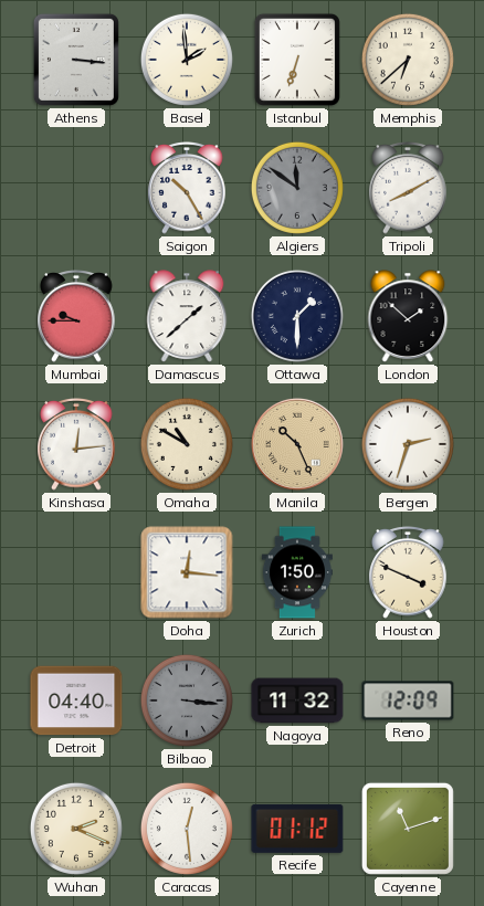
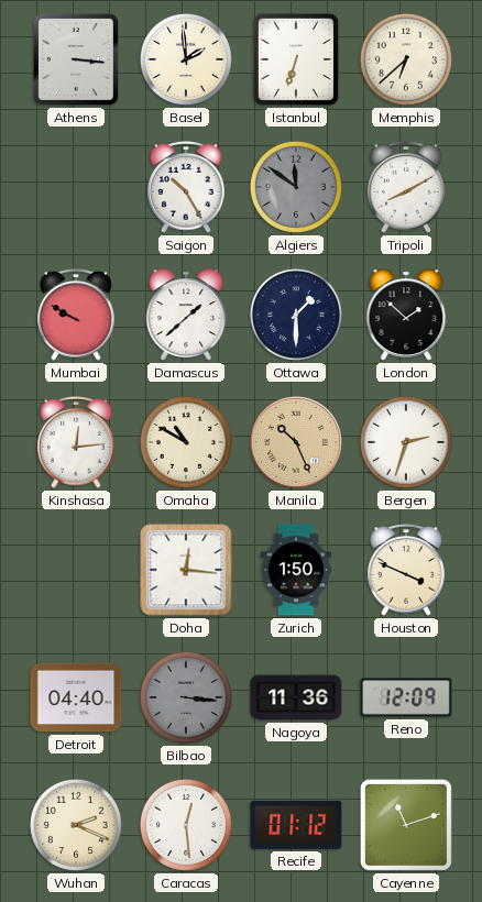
Mumbai: 9:45 -> 9:50
Nagoya: 11:32 -> 11:36
